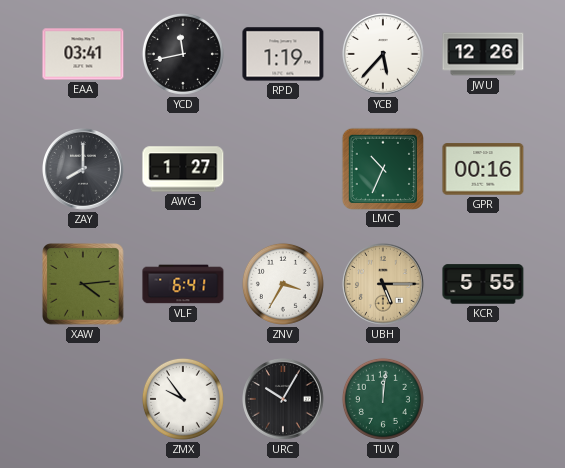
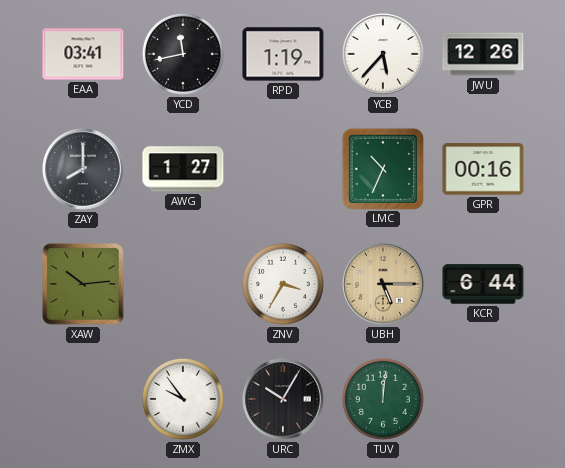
XAW: 4:14 -> 10:14
VLF: 6:41 -> none
KCR: 5:55 -> 6:44
